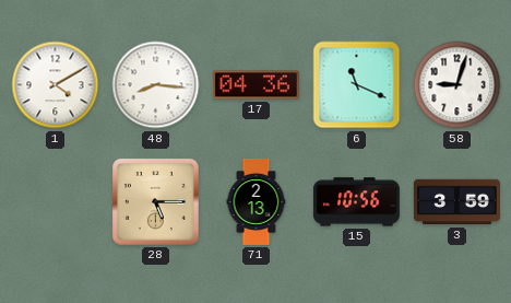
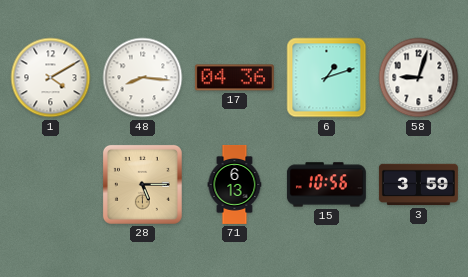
6: 11:19 -> 1:12
71: 2:13 -> 6:13
